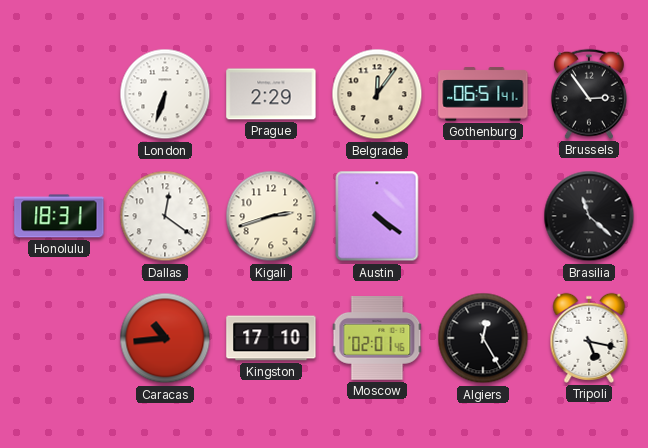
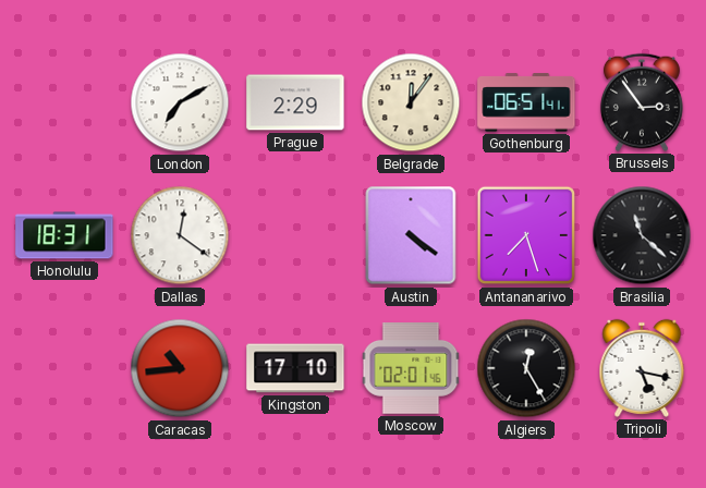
London: 6:33 -> 7:10
Kigali: 2:42 -> none
Antananarivo: none -> 7:27
